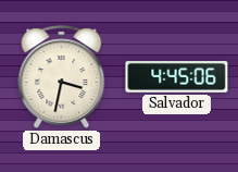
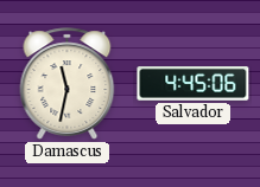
Damascus: 3:32 -> 11:32
